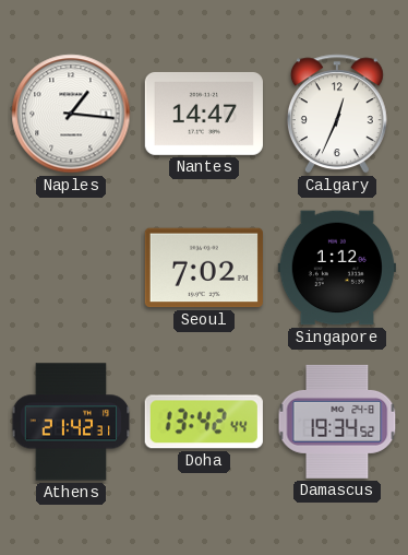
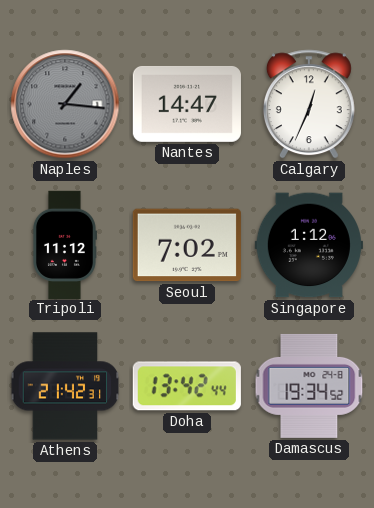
Naples dial: white -> grey
Tripoli: none -> 11:12
